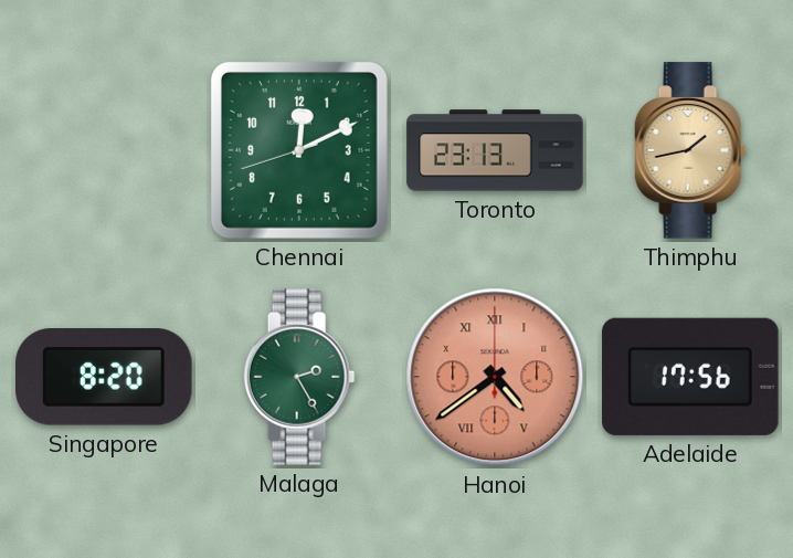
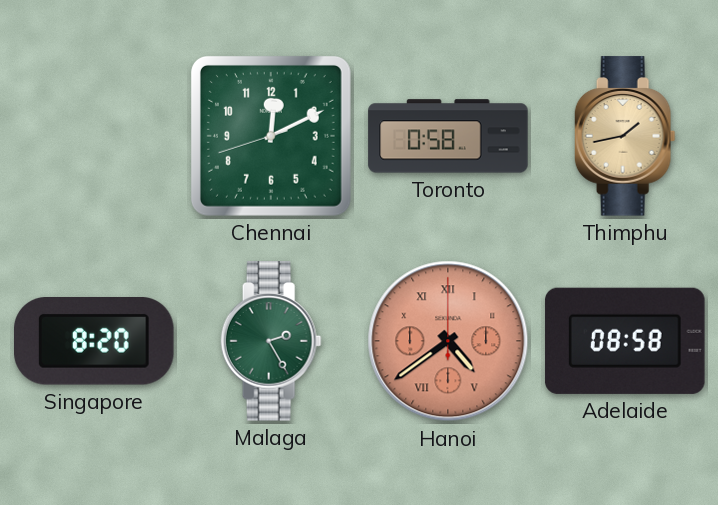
Toronto: 23:13 -> 0:58
Adelaide: 17:56 -> 08:58
